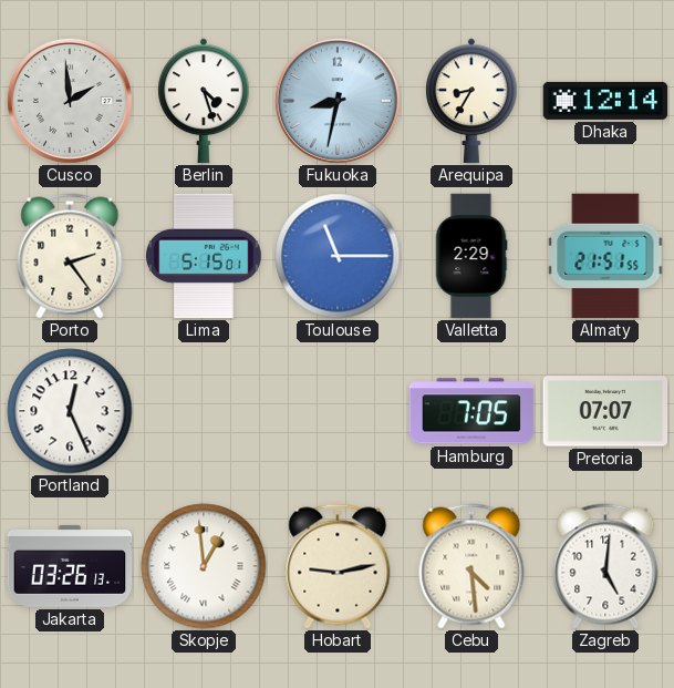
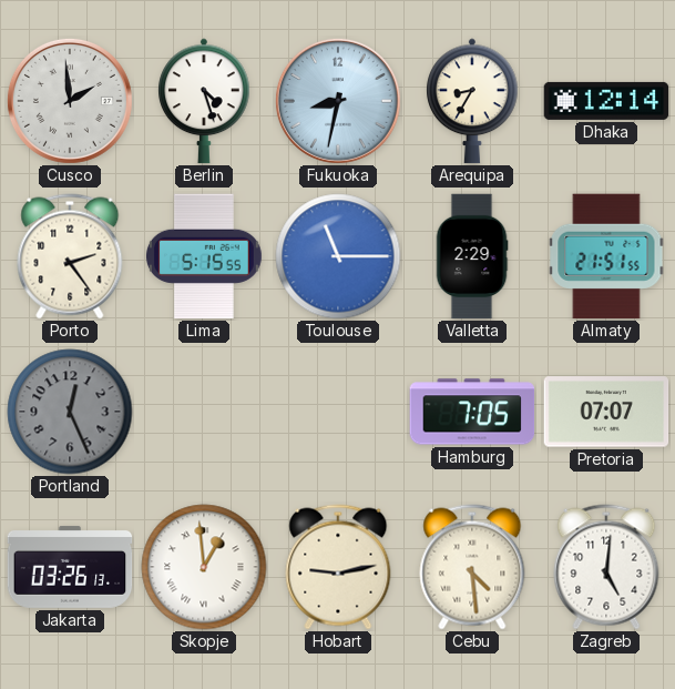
Lima: 5:15:01 -> 5:15:55
Portland dial: white -> grey
